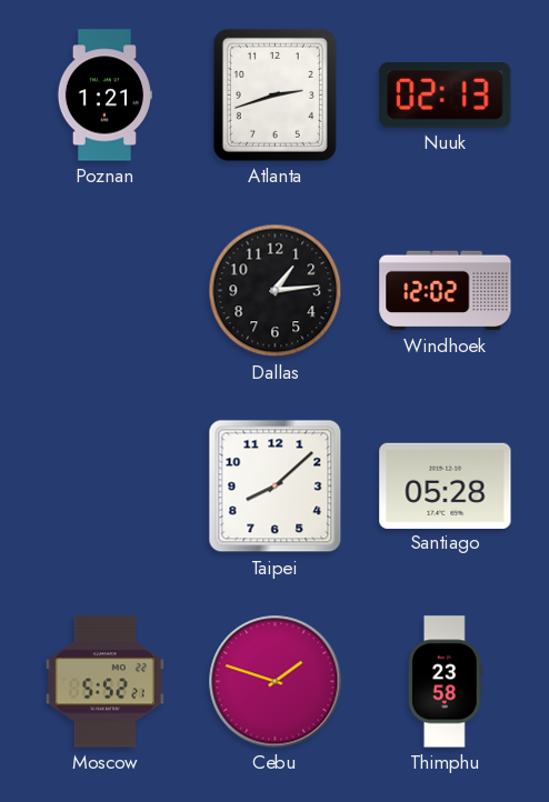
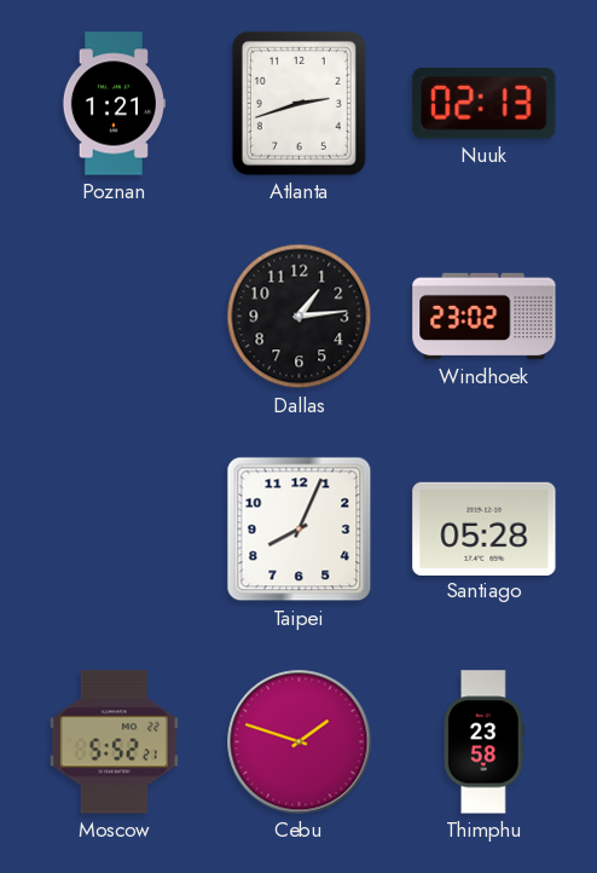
Windhoek: 12:02 -> 23:02
Taipei: 8:08 -> 8:04
